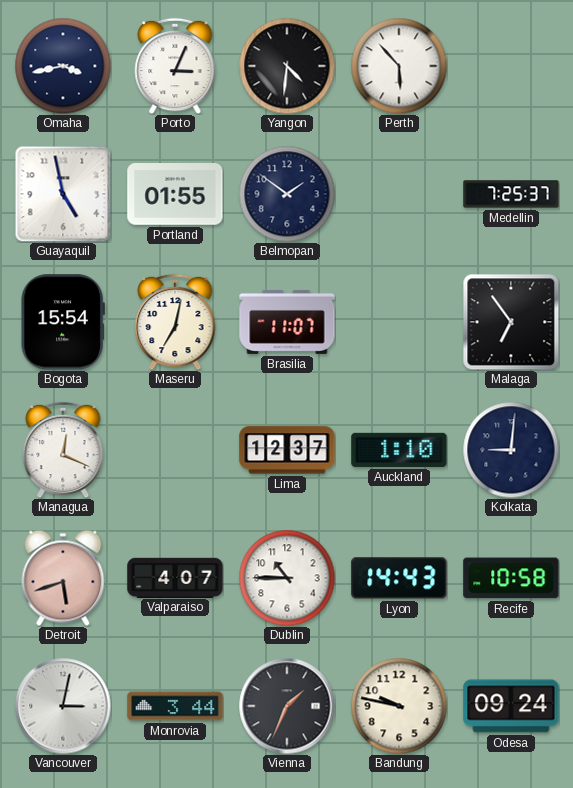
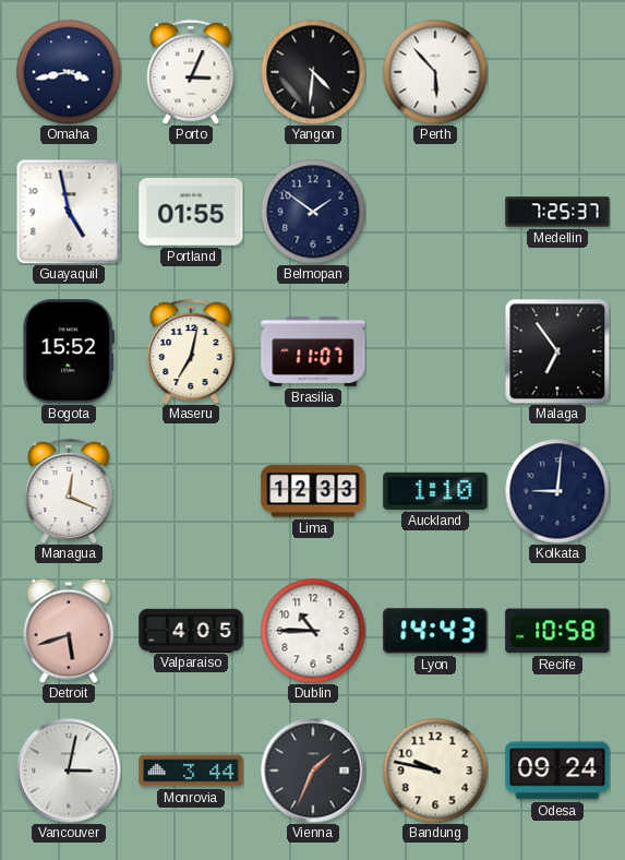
Bogota: 15:54 -> 15:52
Lima: 12:37 -> 12:33
Valparaiso: 4:07 -> 4:05
